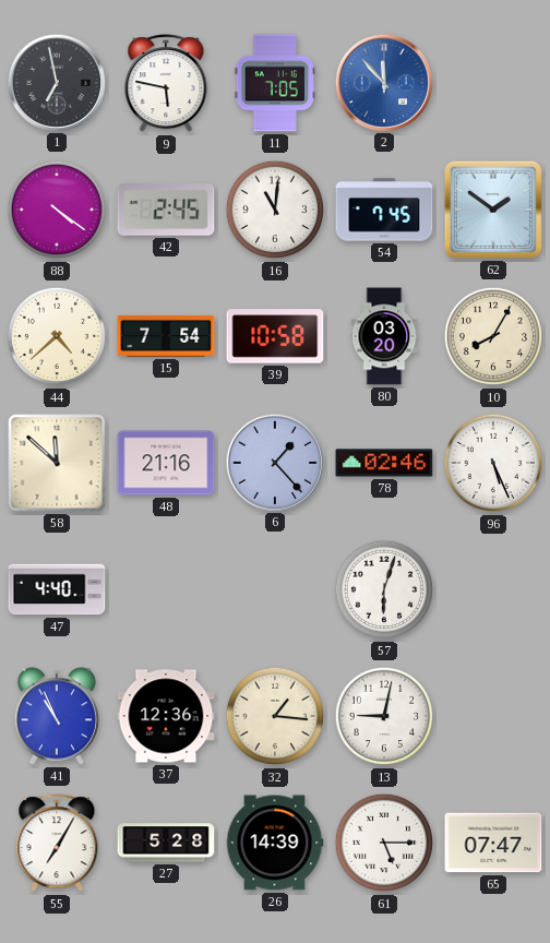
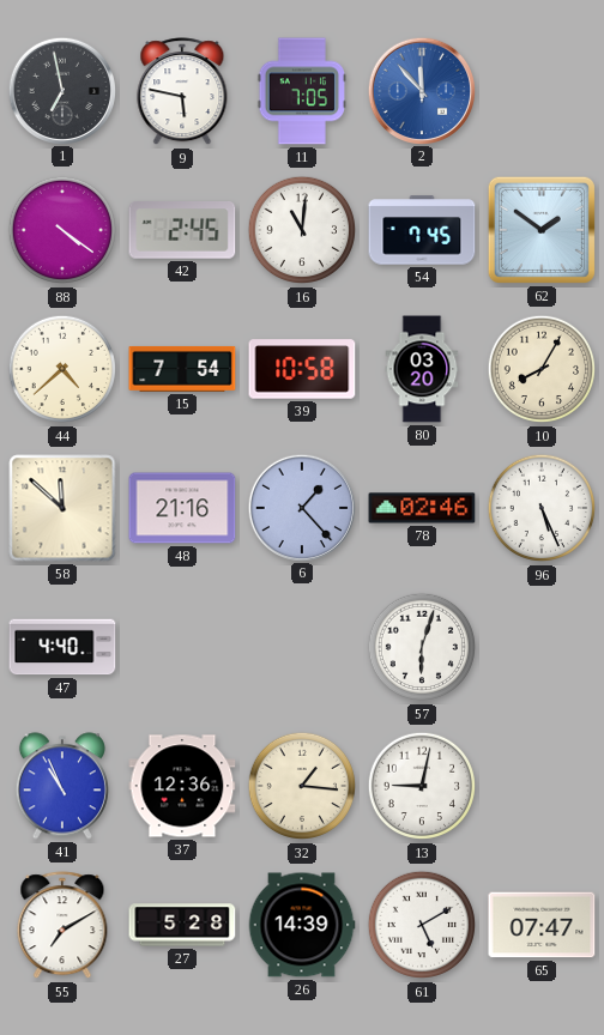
55: 7:05 -> 7:10
61: 5:15 -> 5:10
